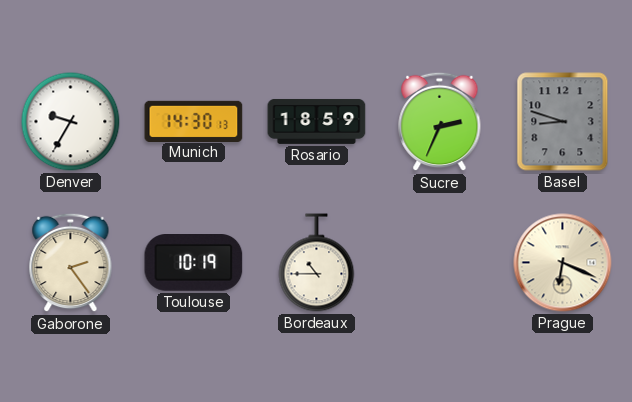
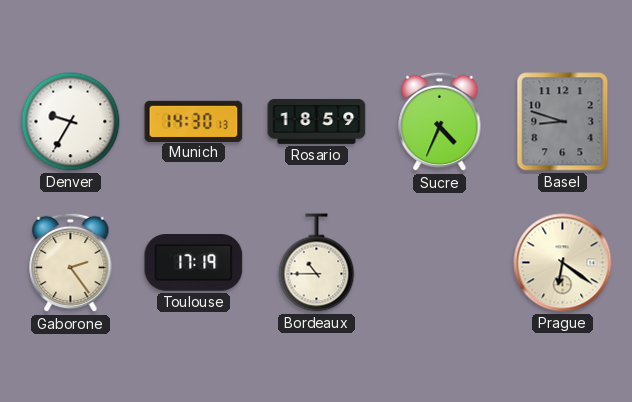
Sucre: 2:34 -> 4:34
Toulouse: 10:19 -> 17:19
Prague: 6:19 -> 6:21
